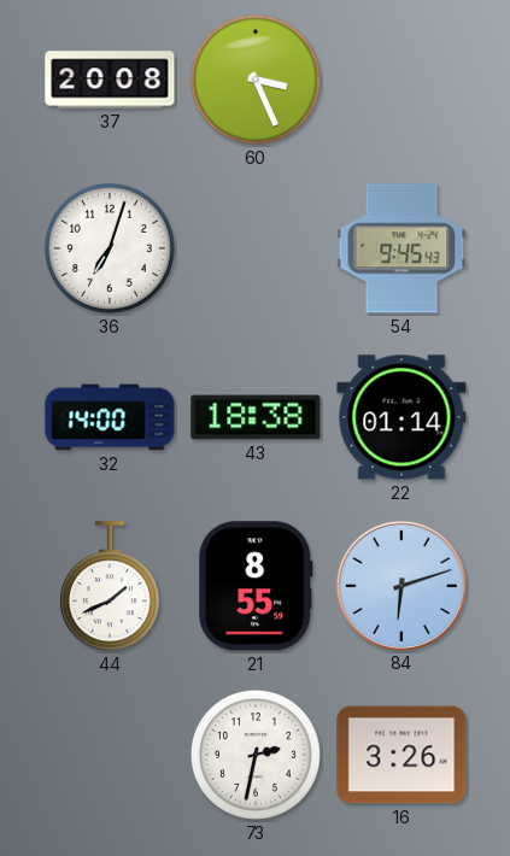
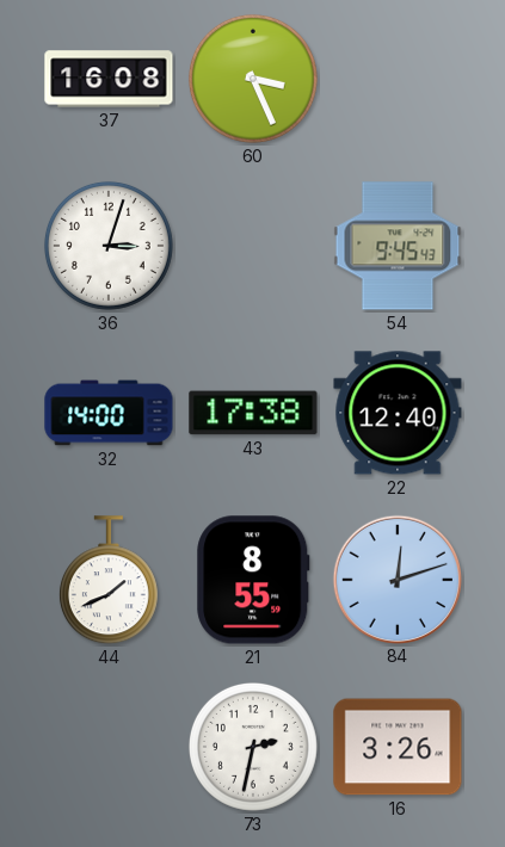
37: 20:08 -> 16:08
36: 7:03 -> 3:03
43: 18:38 -> 17:38
22: 01:14 -> 12:40
84: 6:12 -> 12:12
